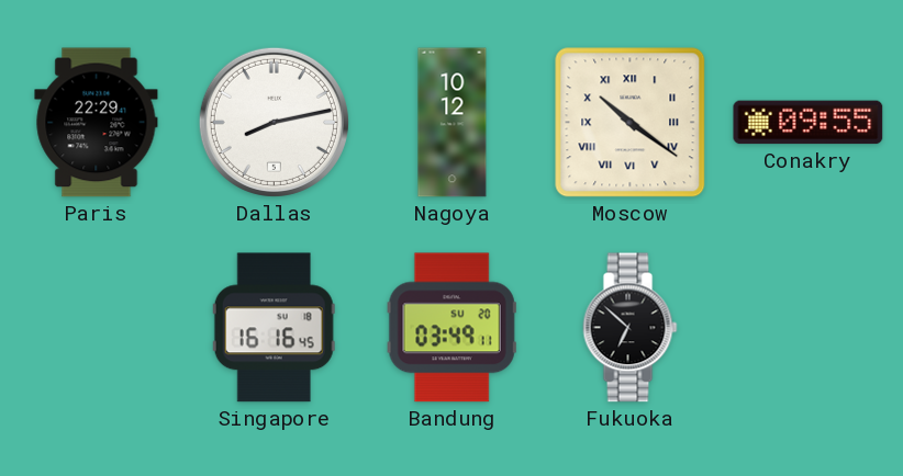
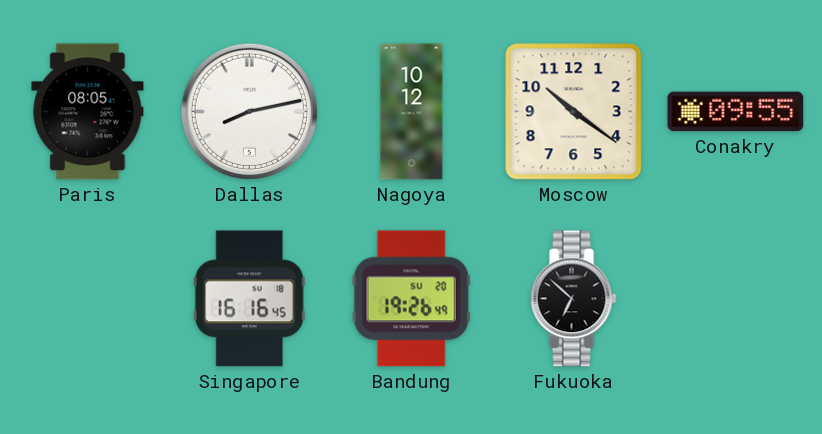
Paris: 22:29 -> 08:05
Moscow numerals: Roman -> Arabic
Bandung: 03:49 -> 19:26
